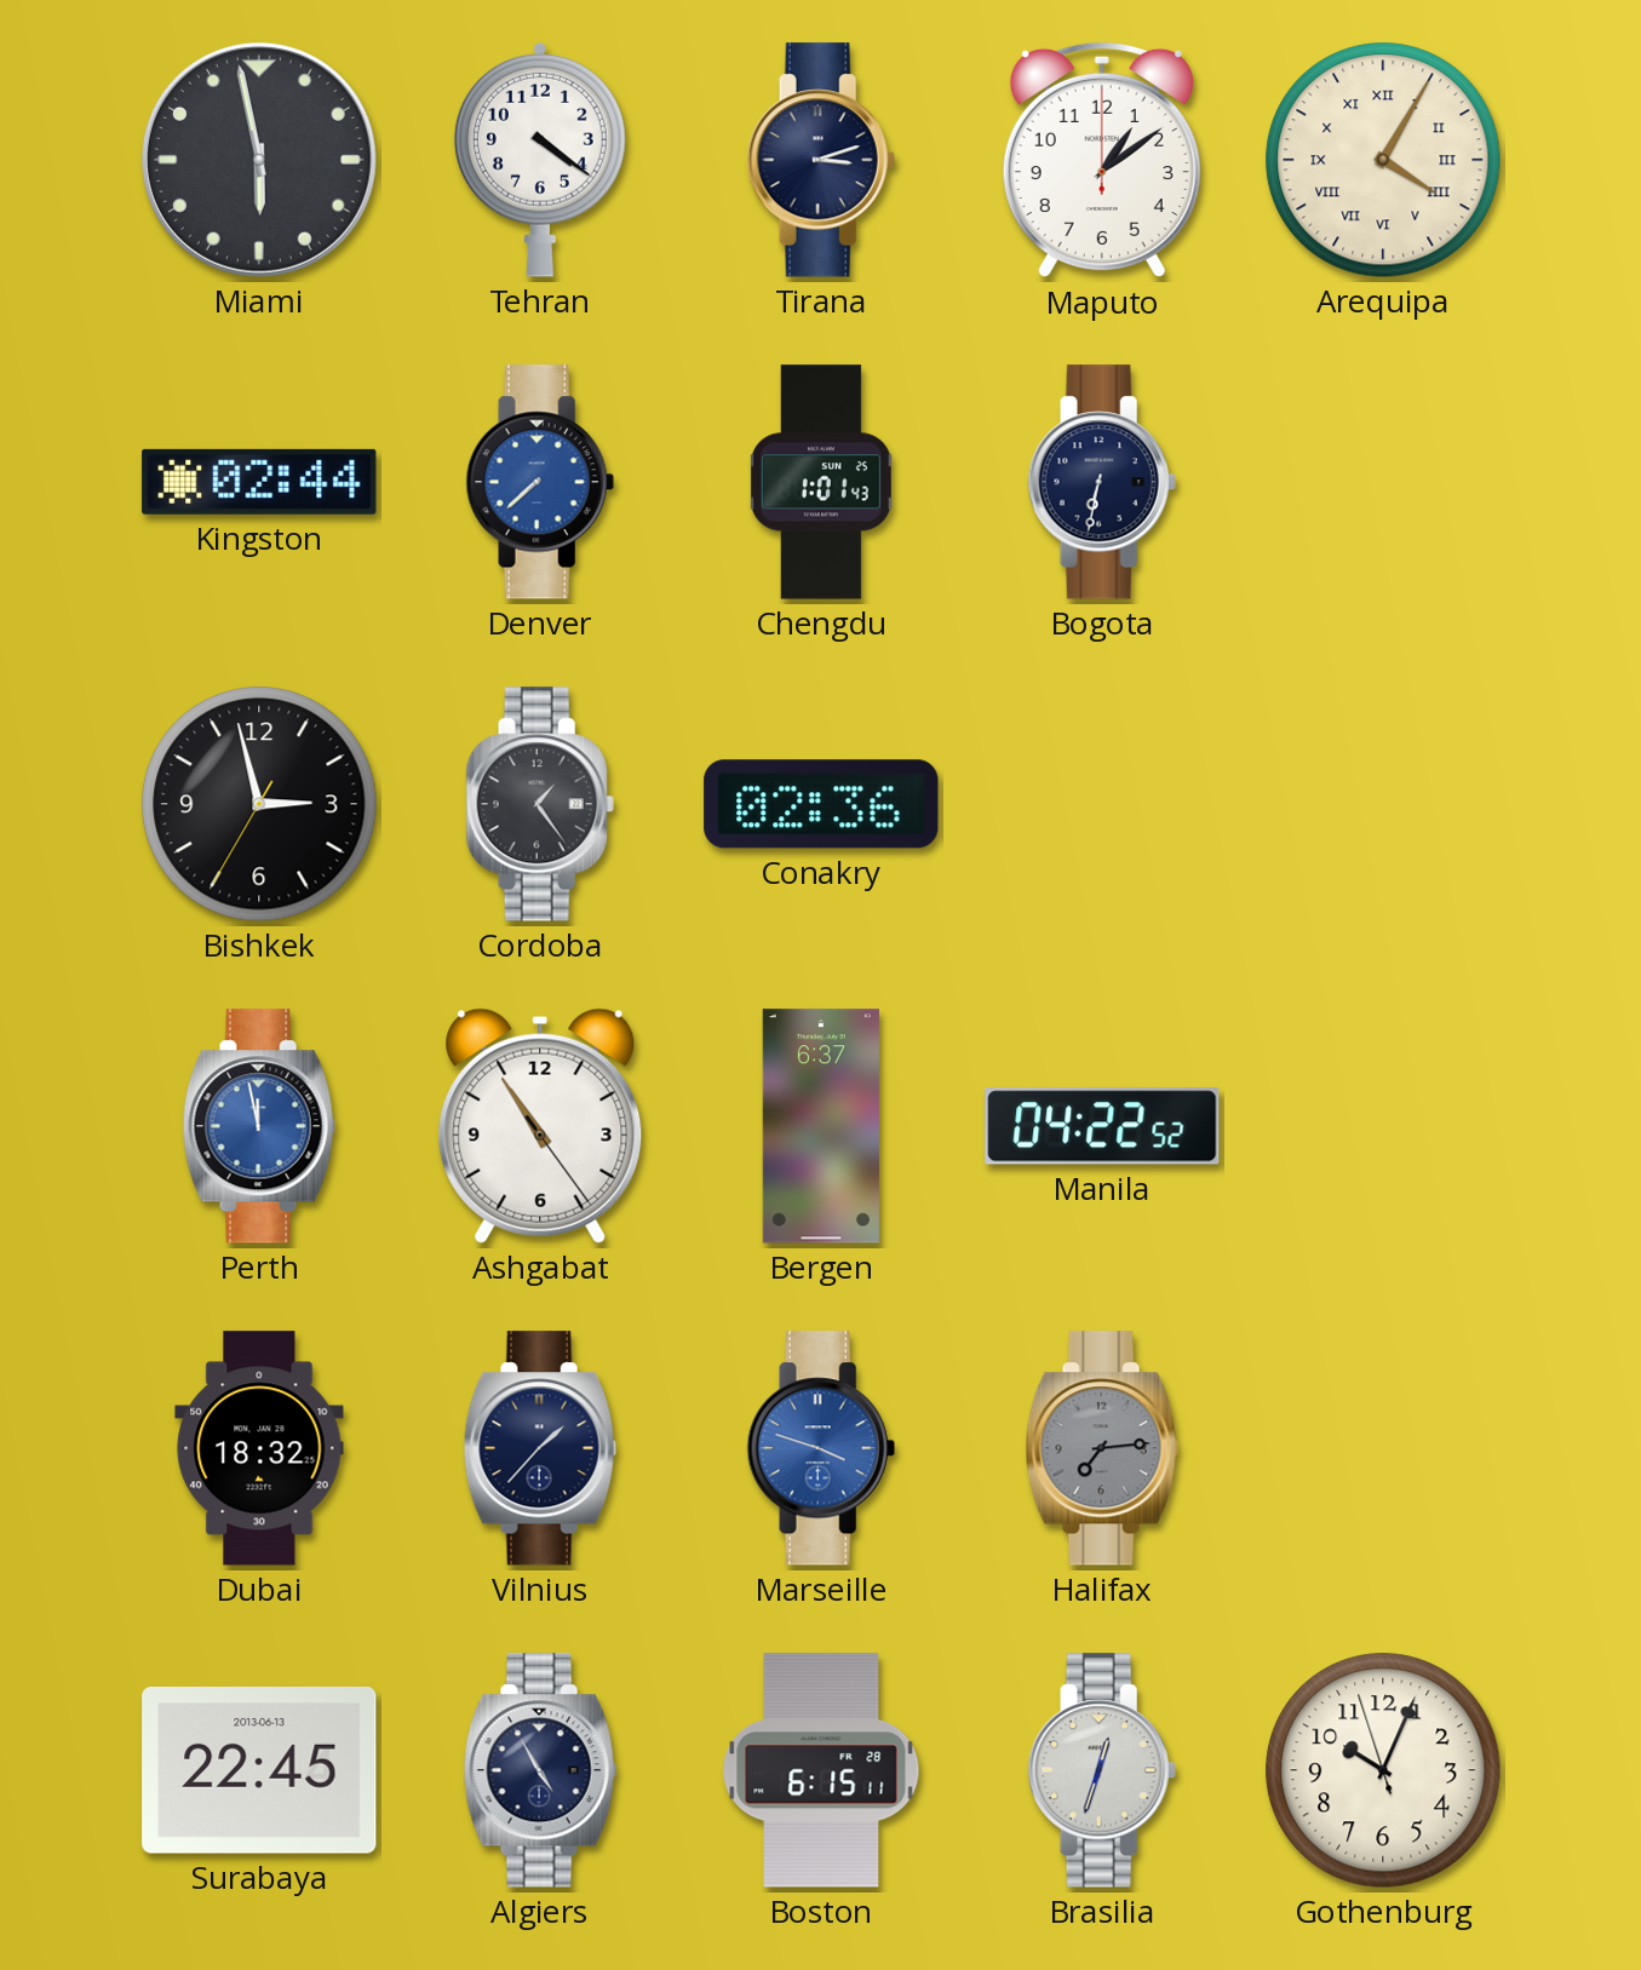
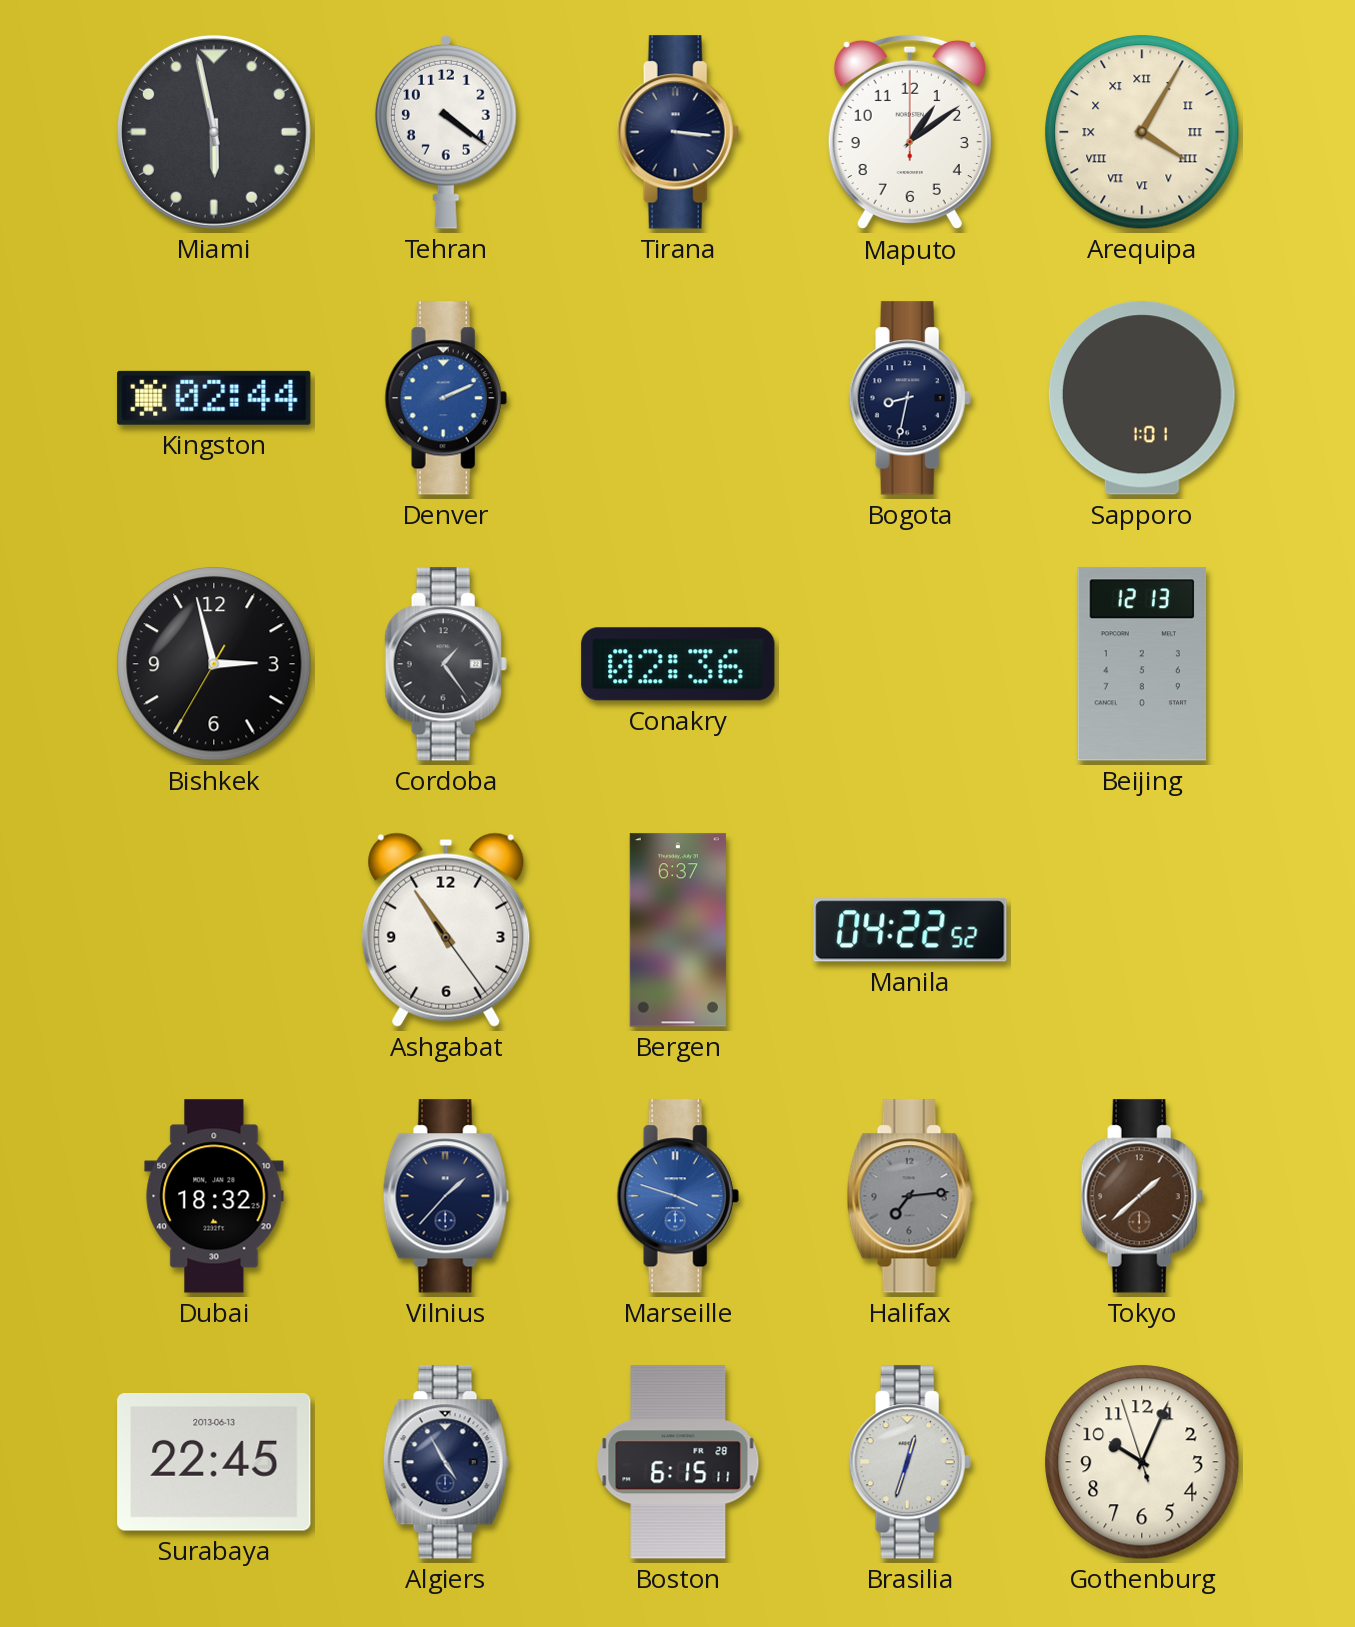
Tirana: 3:12 -> 3:16
Denver: 7:38 -> 2:11
Chengdu: 1:01 -> none
Bogota: 6:32 -> 8:32
Sapporo: none -> 1:01
Beijing: none -> 12:13
Perth: 11:58 -> none
Tokyo: none -> 1:38
